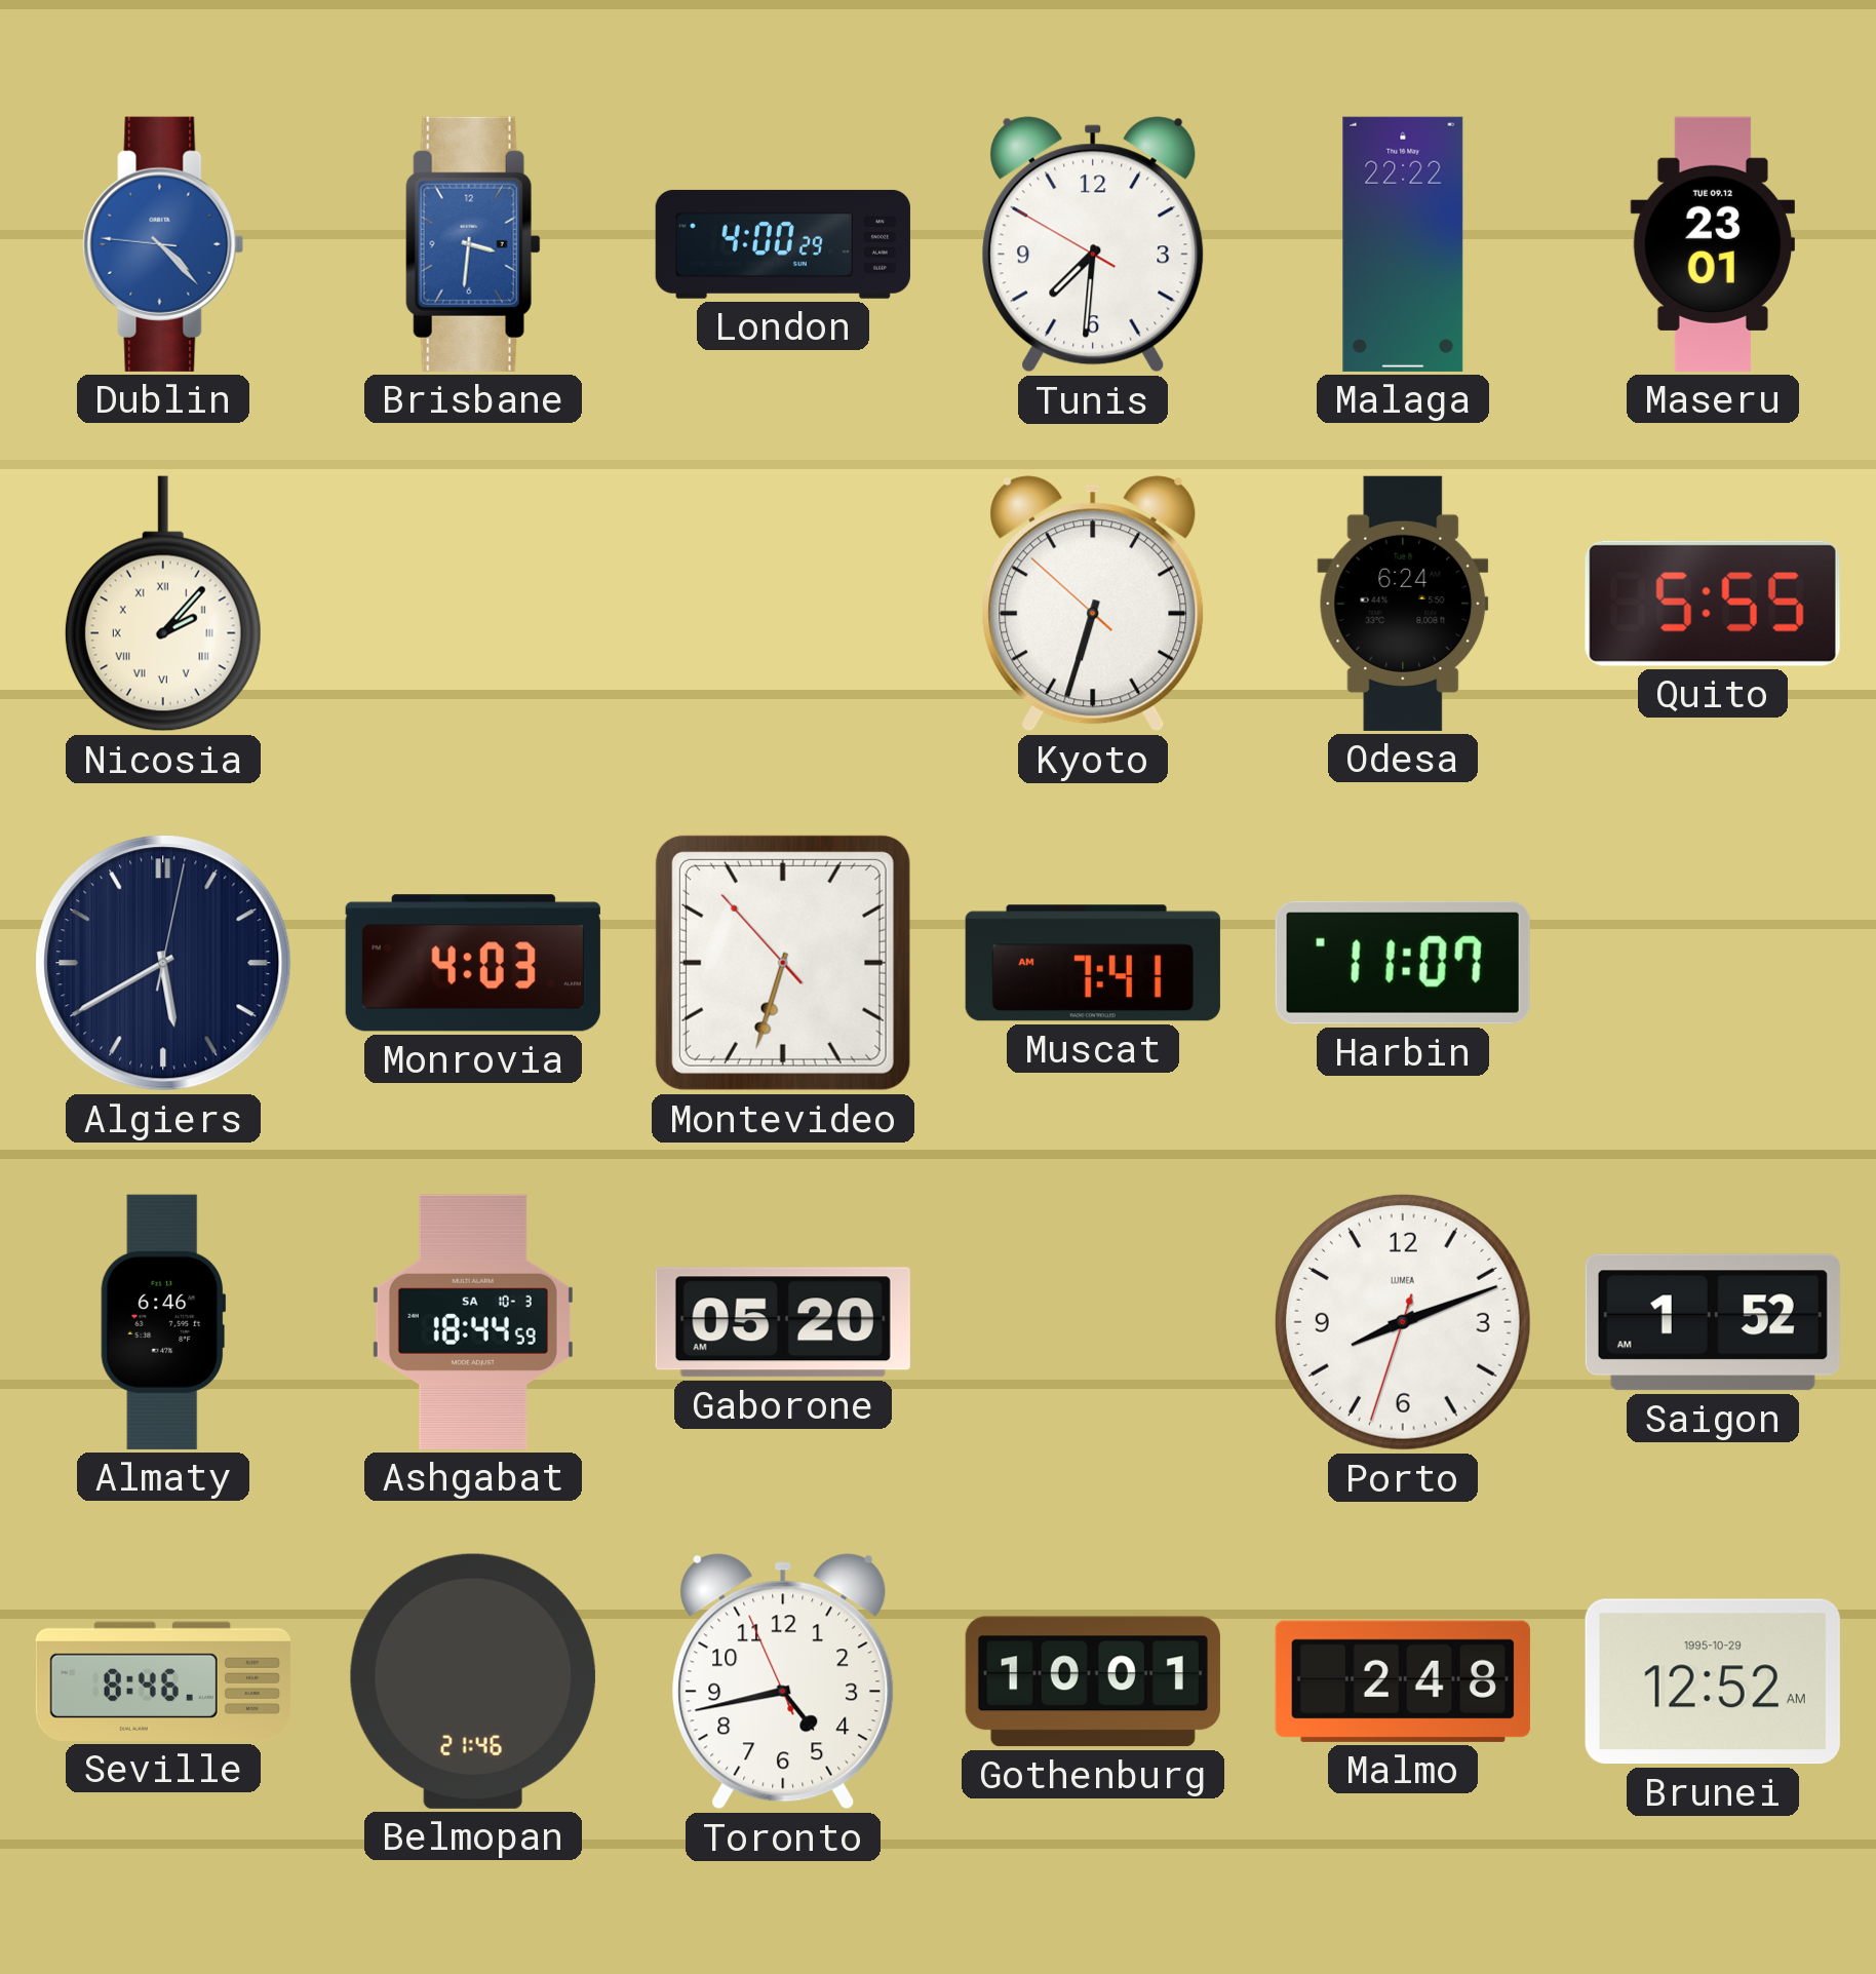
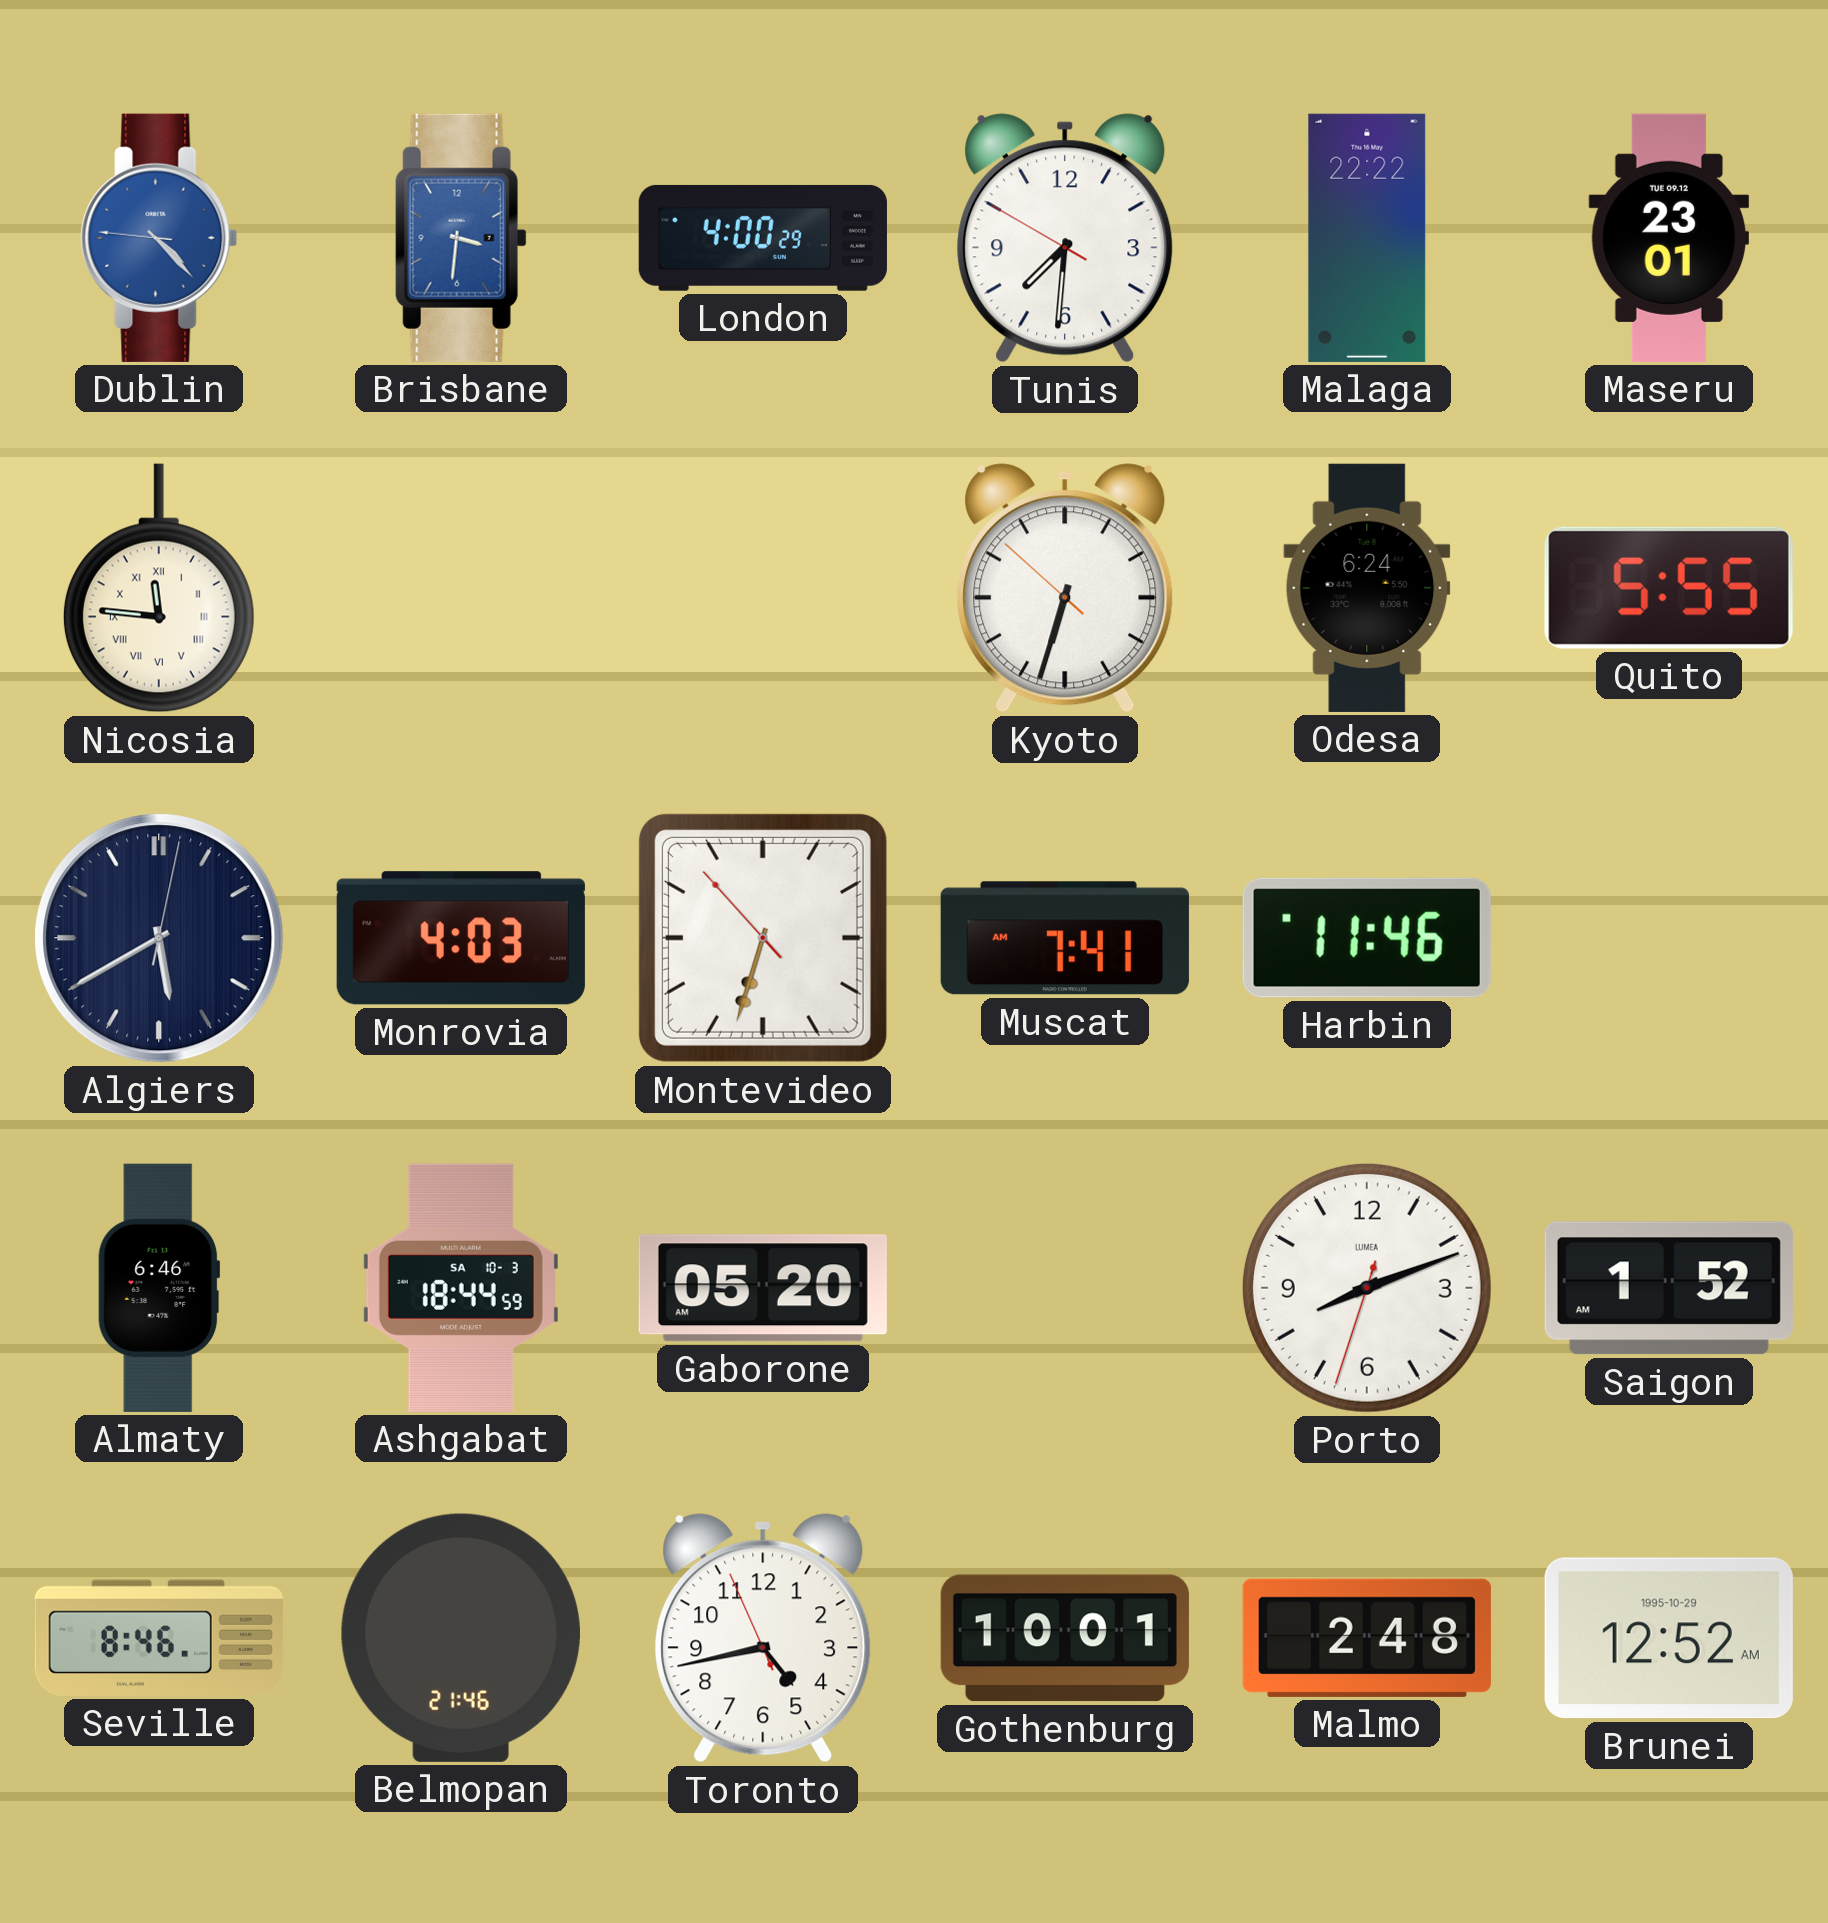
Nicosia: 2:07 -> 11:46
Harbin: 11:07 -> 11:46
